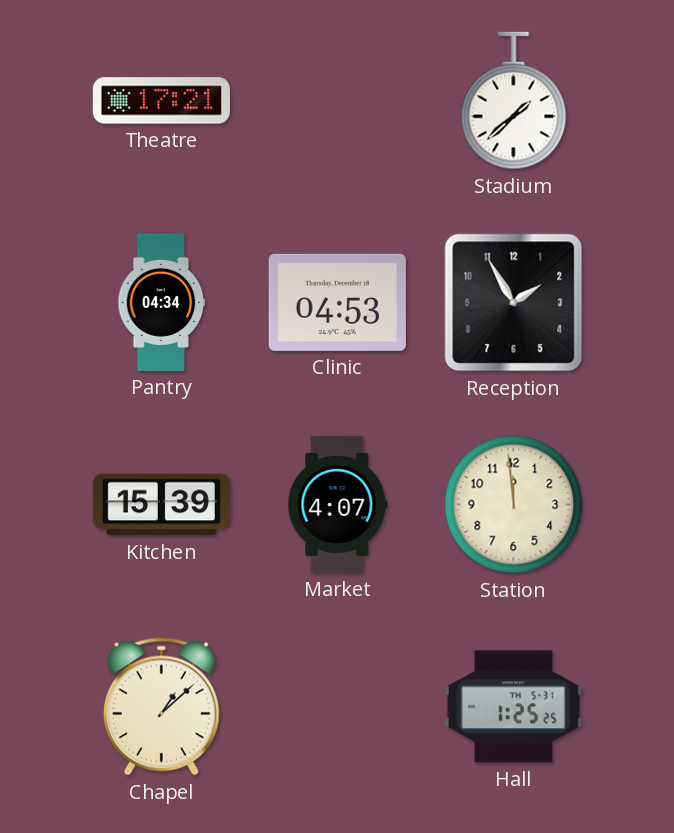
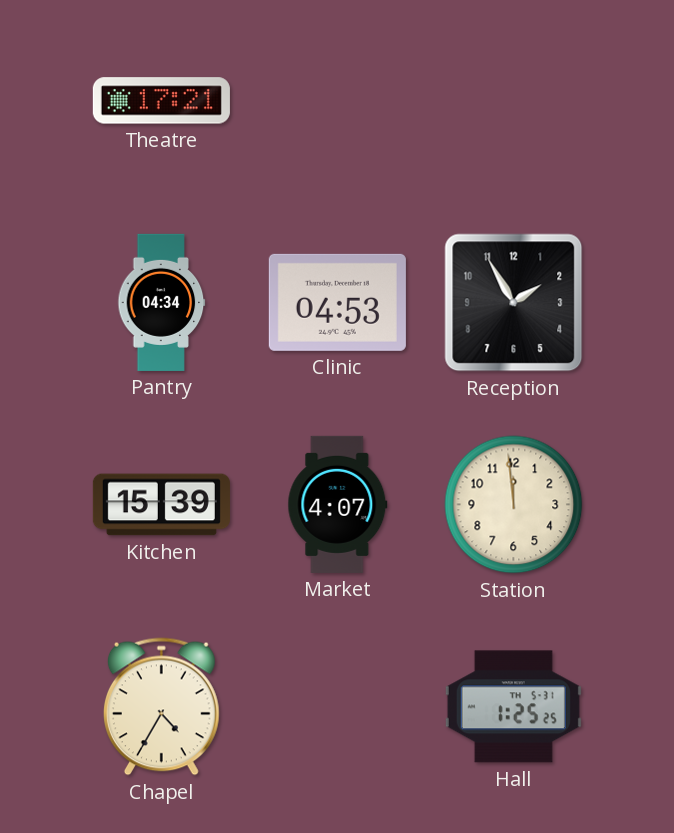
Stadium: 1:38 -> none
Chapel: 1:08 -> 4:35
